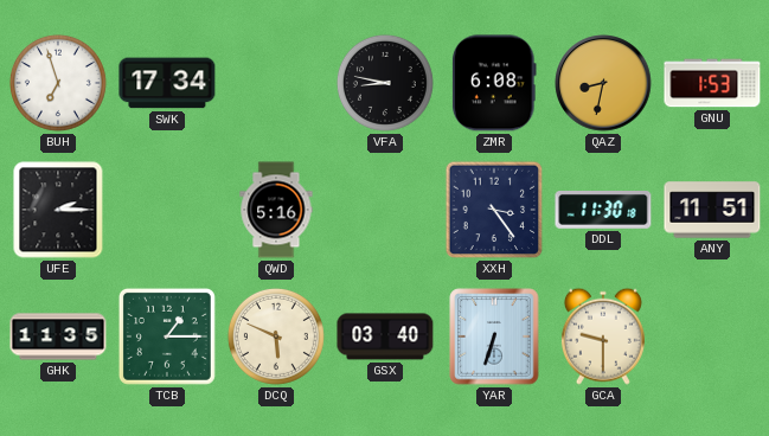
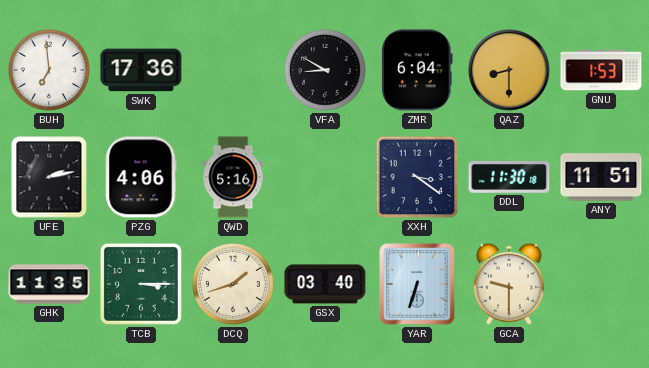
BUH: 6:57 -> 6:59
SWK: 17:34 -> 17:36
VFA: 8:47 -> 8:50
ZMR: 6:08 -> 6:04
QAZ: 8:32 -> 8:30
UFE: 2:15 -> 2:13
PZG: none -> 4:06
XXH: 3:24 -> 3:21
TCB: 1:15 -> 3:15
DCQ: 5:49 -> 1:42
